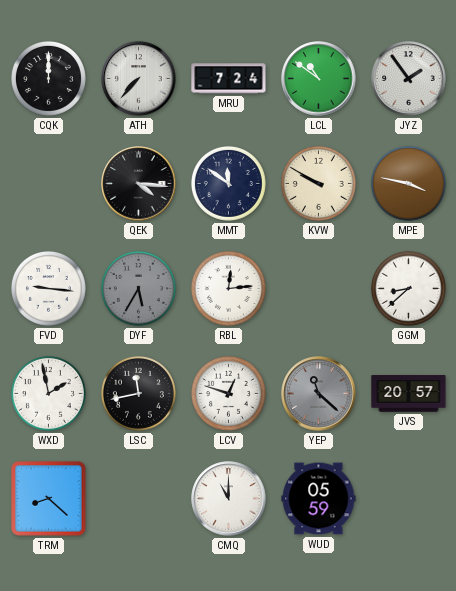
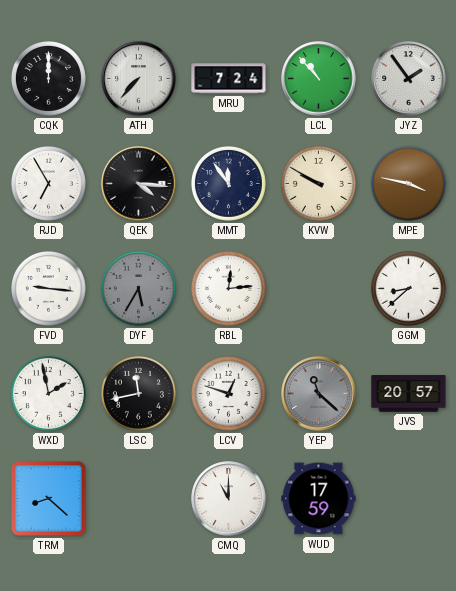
LCL: 10:51 -> 10:53
RJD: none -> 6:55
MMT: 11:51 -> 11:54
WUD: 05:59 -> 17:59
